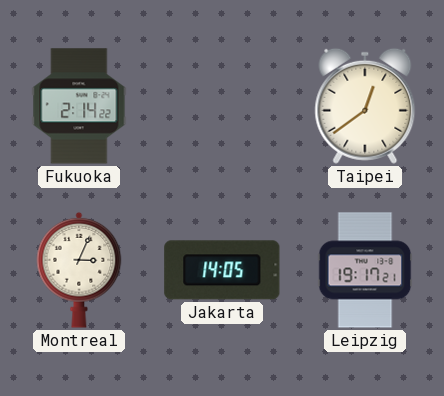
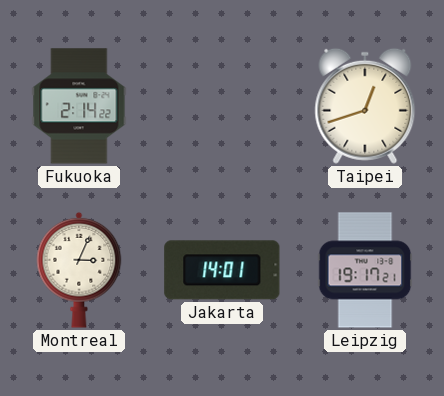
Taipei: 12:39 -> 12:42
Jakarta: 14:05 -> 14:01
